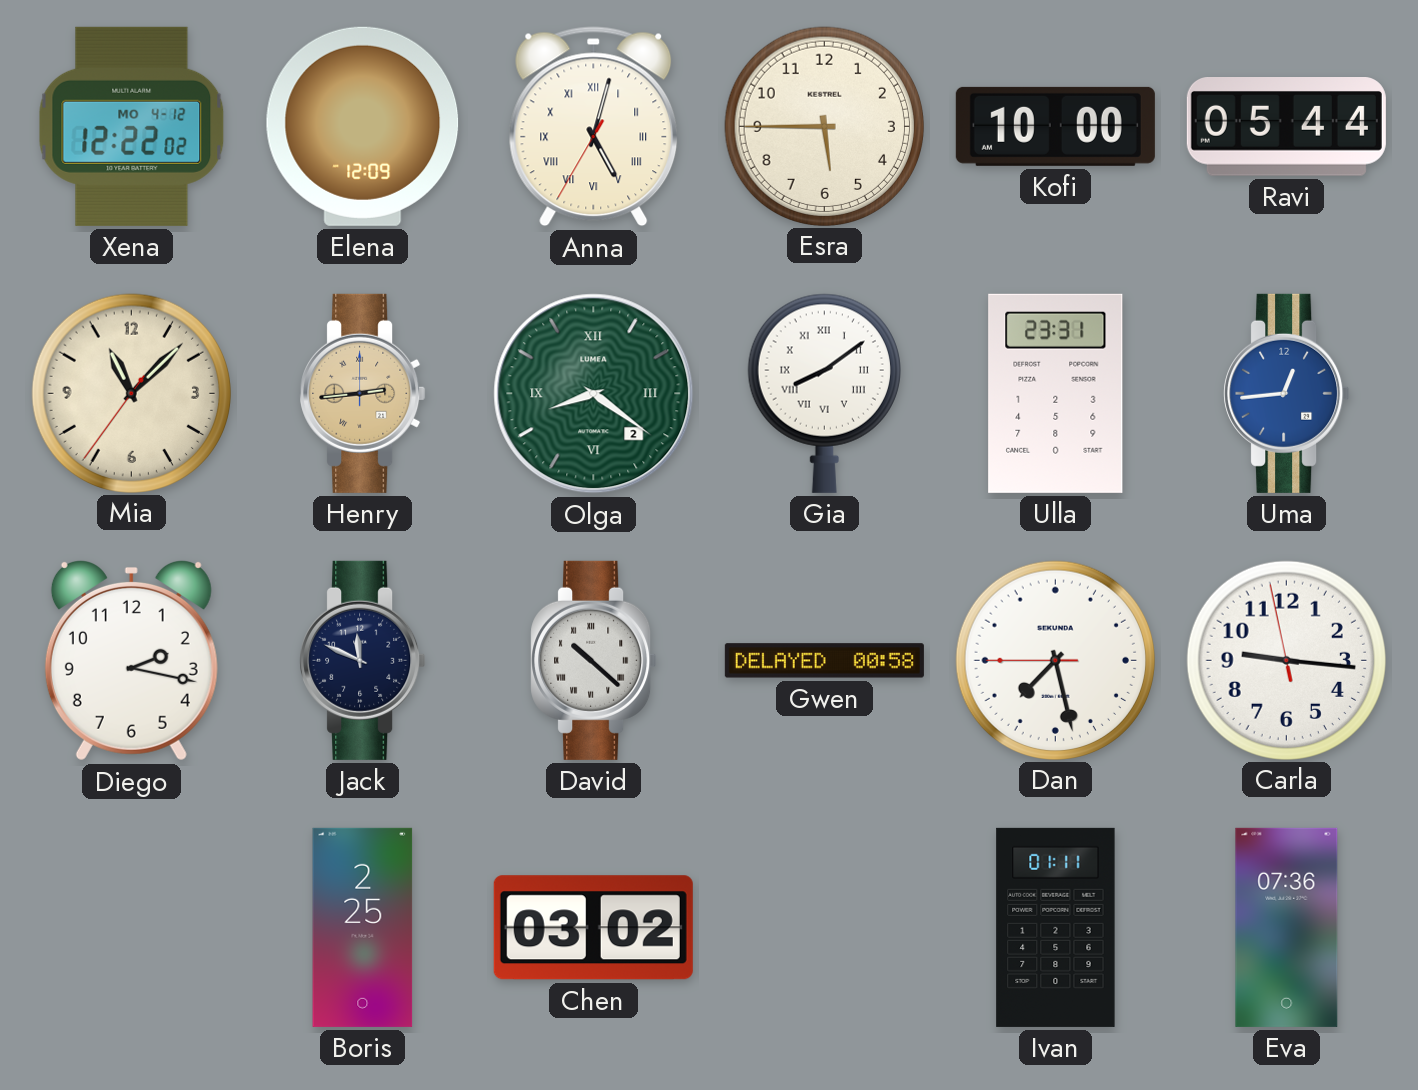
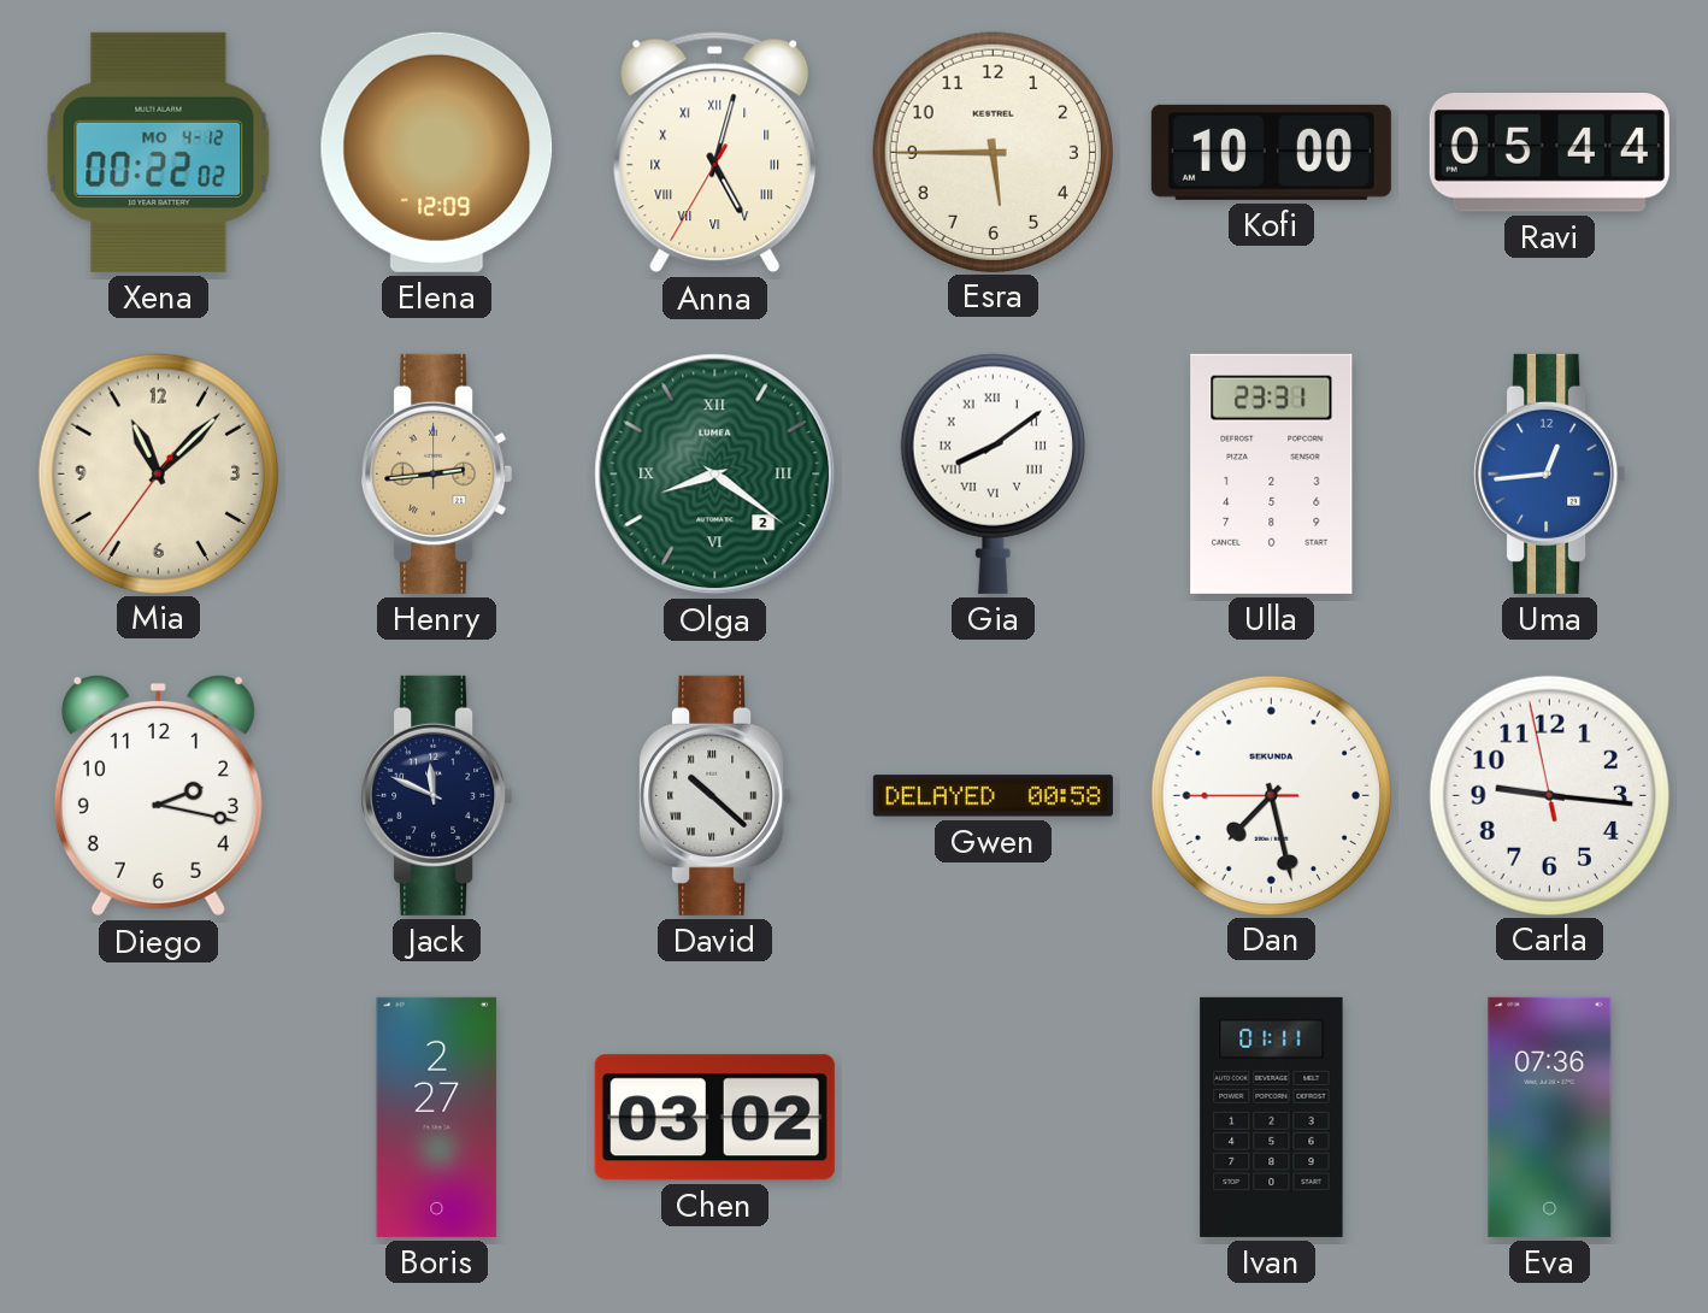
Xena: 12:22 -> 00:22
Boris: 2:25 -> 2:27
